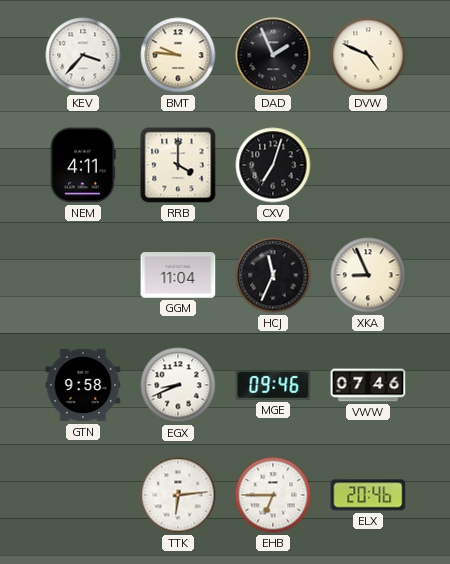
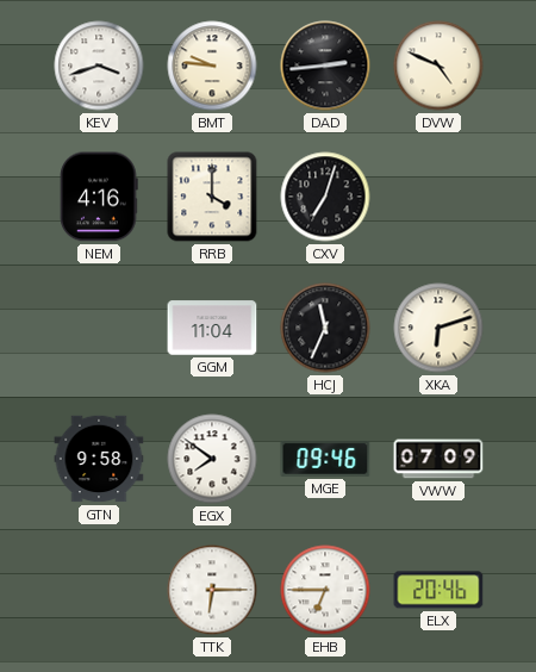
KEV: 3:37 -> 3:42
DAD: 1:56 -> 2:44
NEM: 4:11 -> 4:16
XKA: 8:56 -> 6:12
EGX: 8:41 -> 7:51
VWW: 07:46 -> 07:09
TTK: 6:14 -> 6:15
